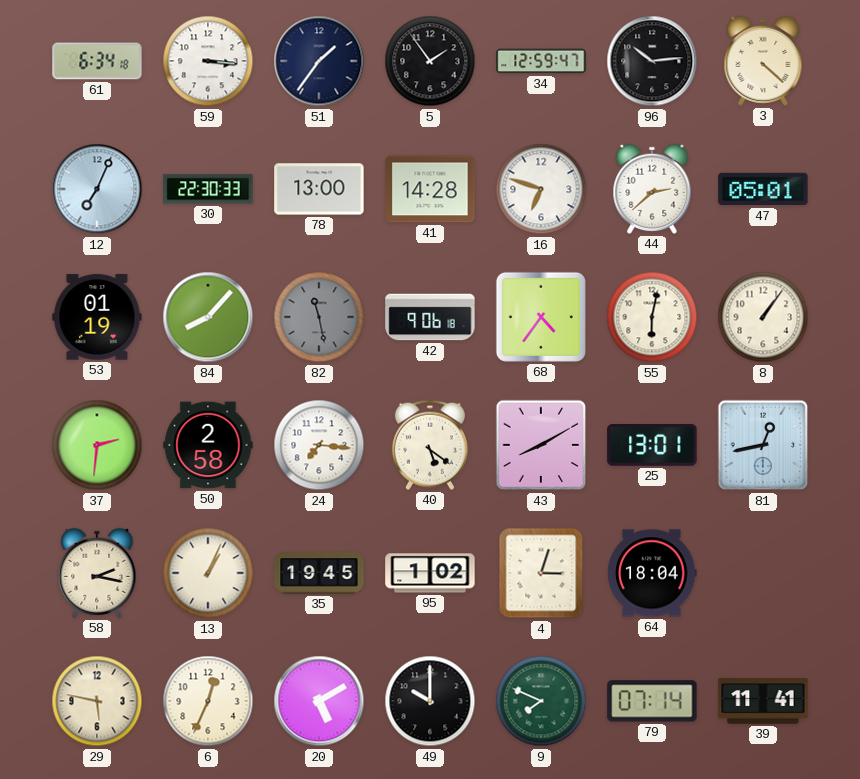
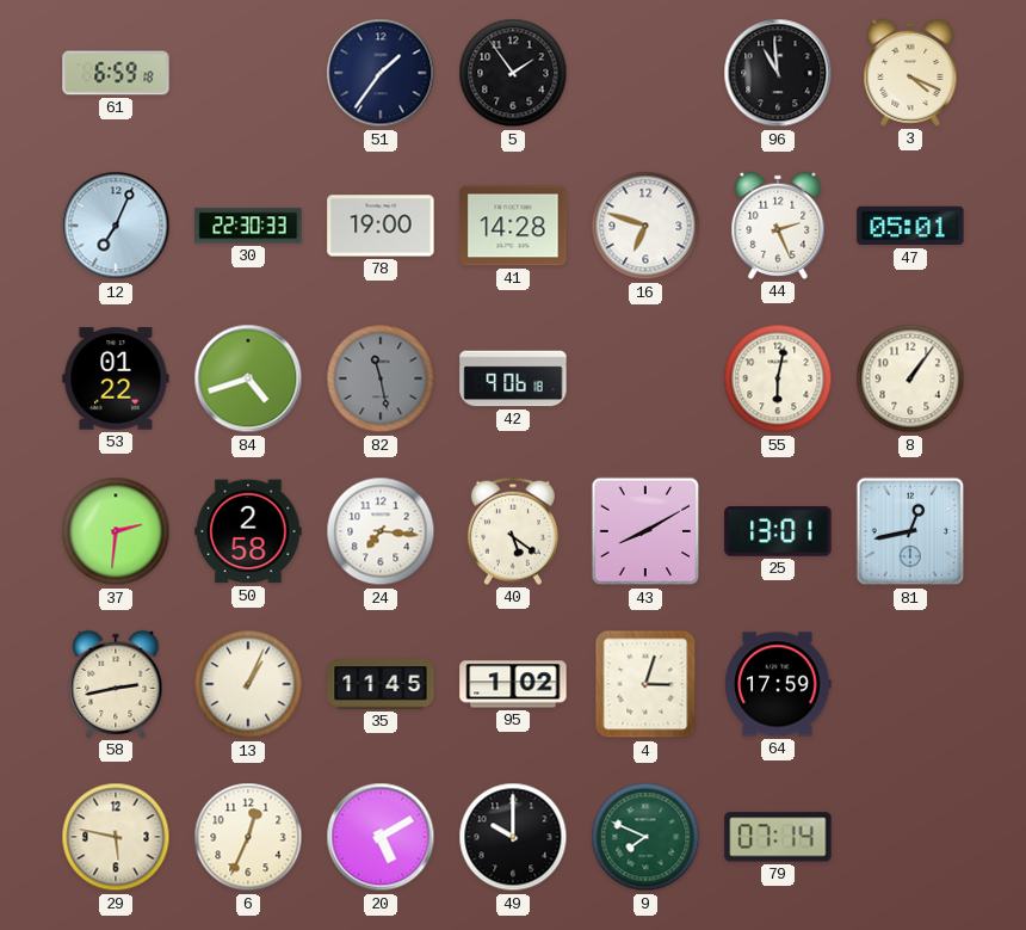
61: 6:34 -> 6:59
59: 3:16 -> none
34: 12:59 -> none
96: 10:14 -> 10:59
3: 4:22 -> 4:19
78: 13:00 -> 19:00
44: 2:38 -> 2:26
53: 01:19 -> 01:22
84: 8:07 -> 4:42
68: 4:36 -> none
58: 2:17 -> 2:43
35: 19:45 -> 11:45
64: 18:04 -> 17:59
39: 11:41 -> none
